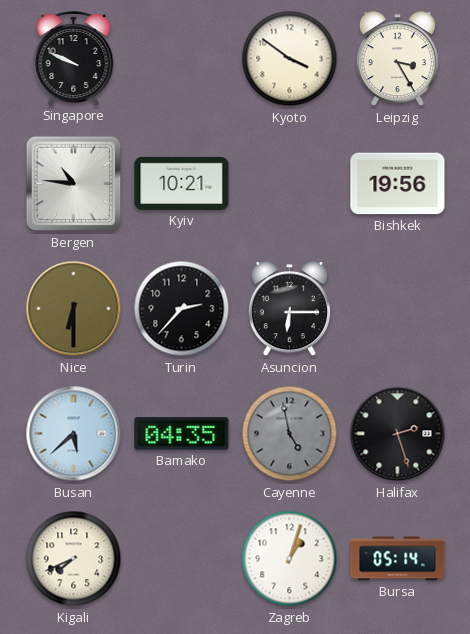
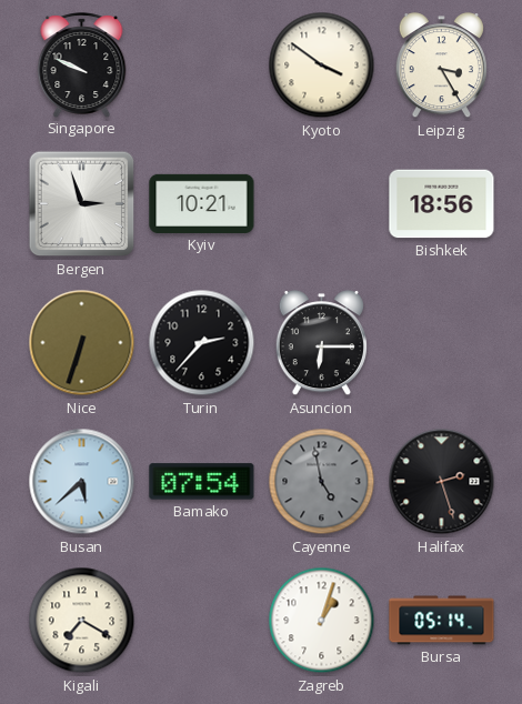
Bergen: 10:46 -> 2:57
Bishkek: 19:56 -> 18:56
Nice: 6:30 -> 6:33
Bamako: 04:35 -> 07:54
Kigali: 7:41 -> 7:20
